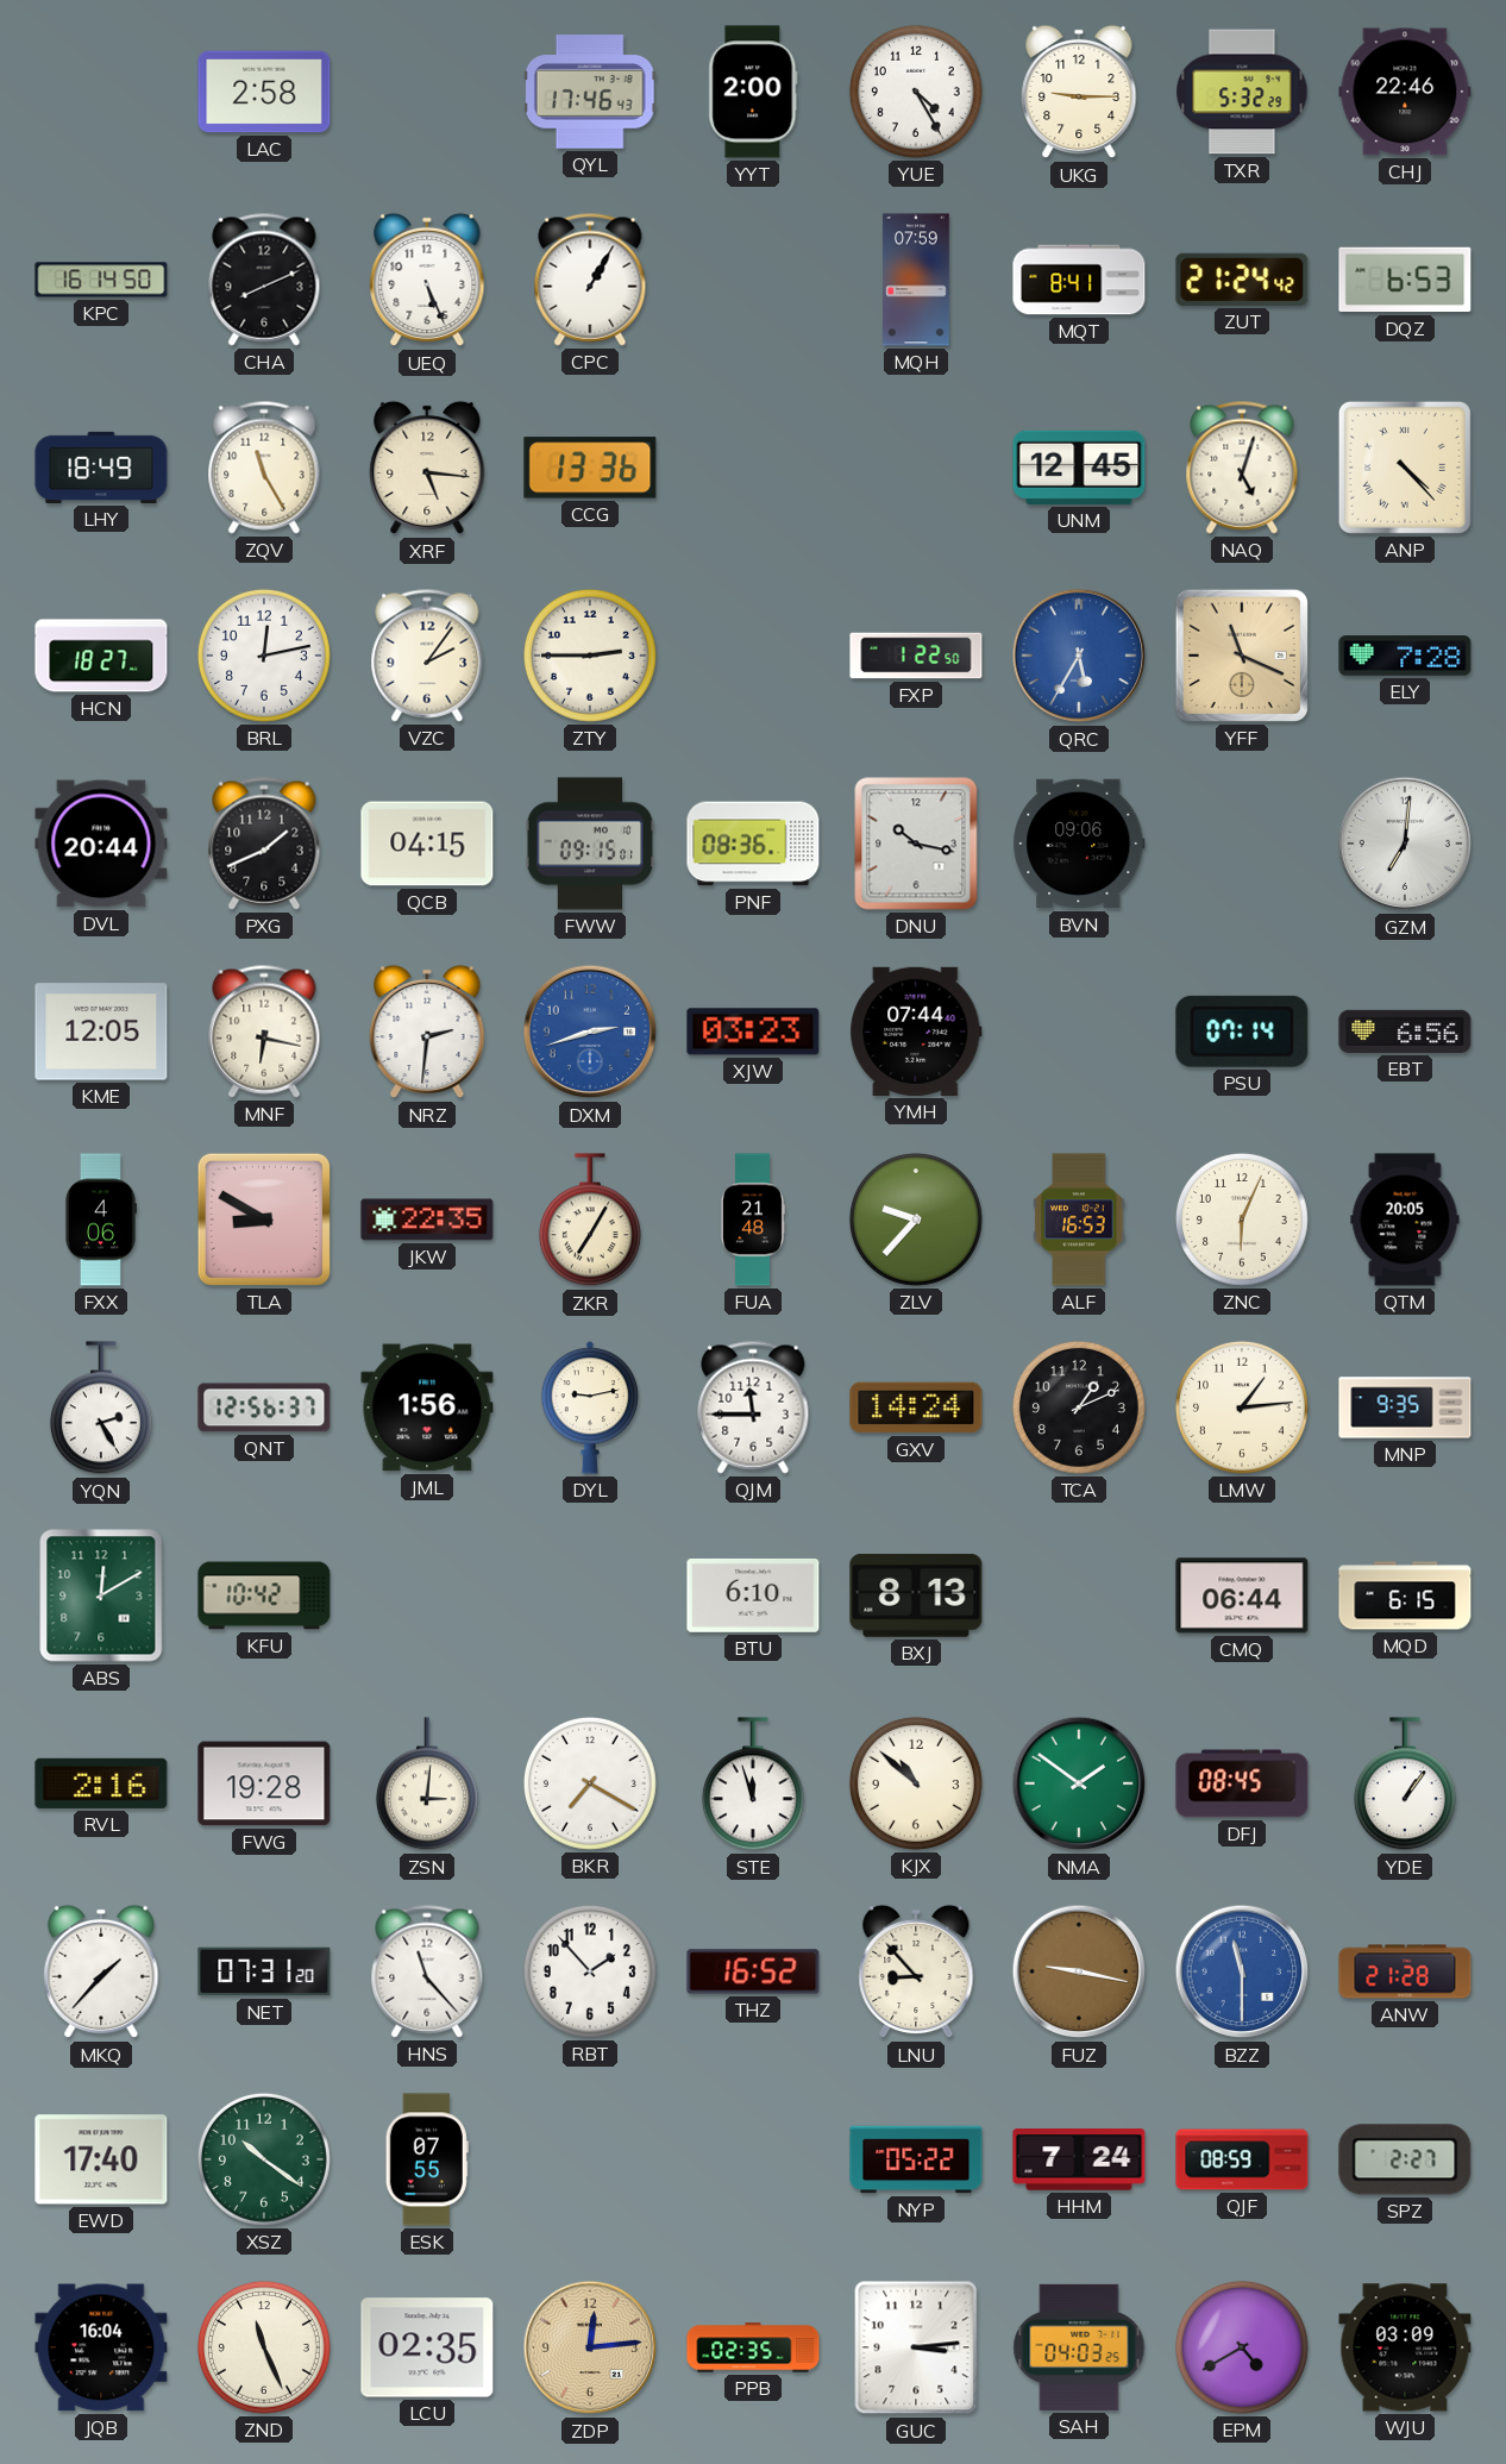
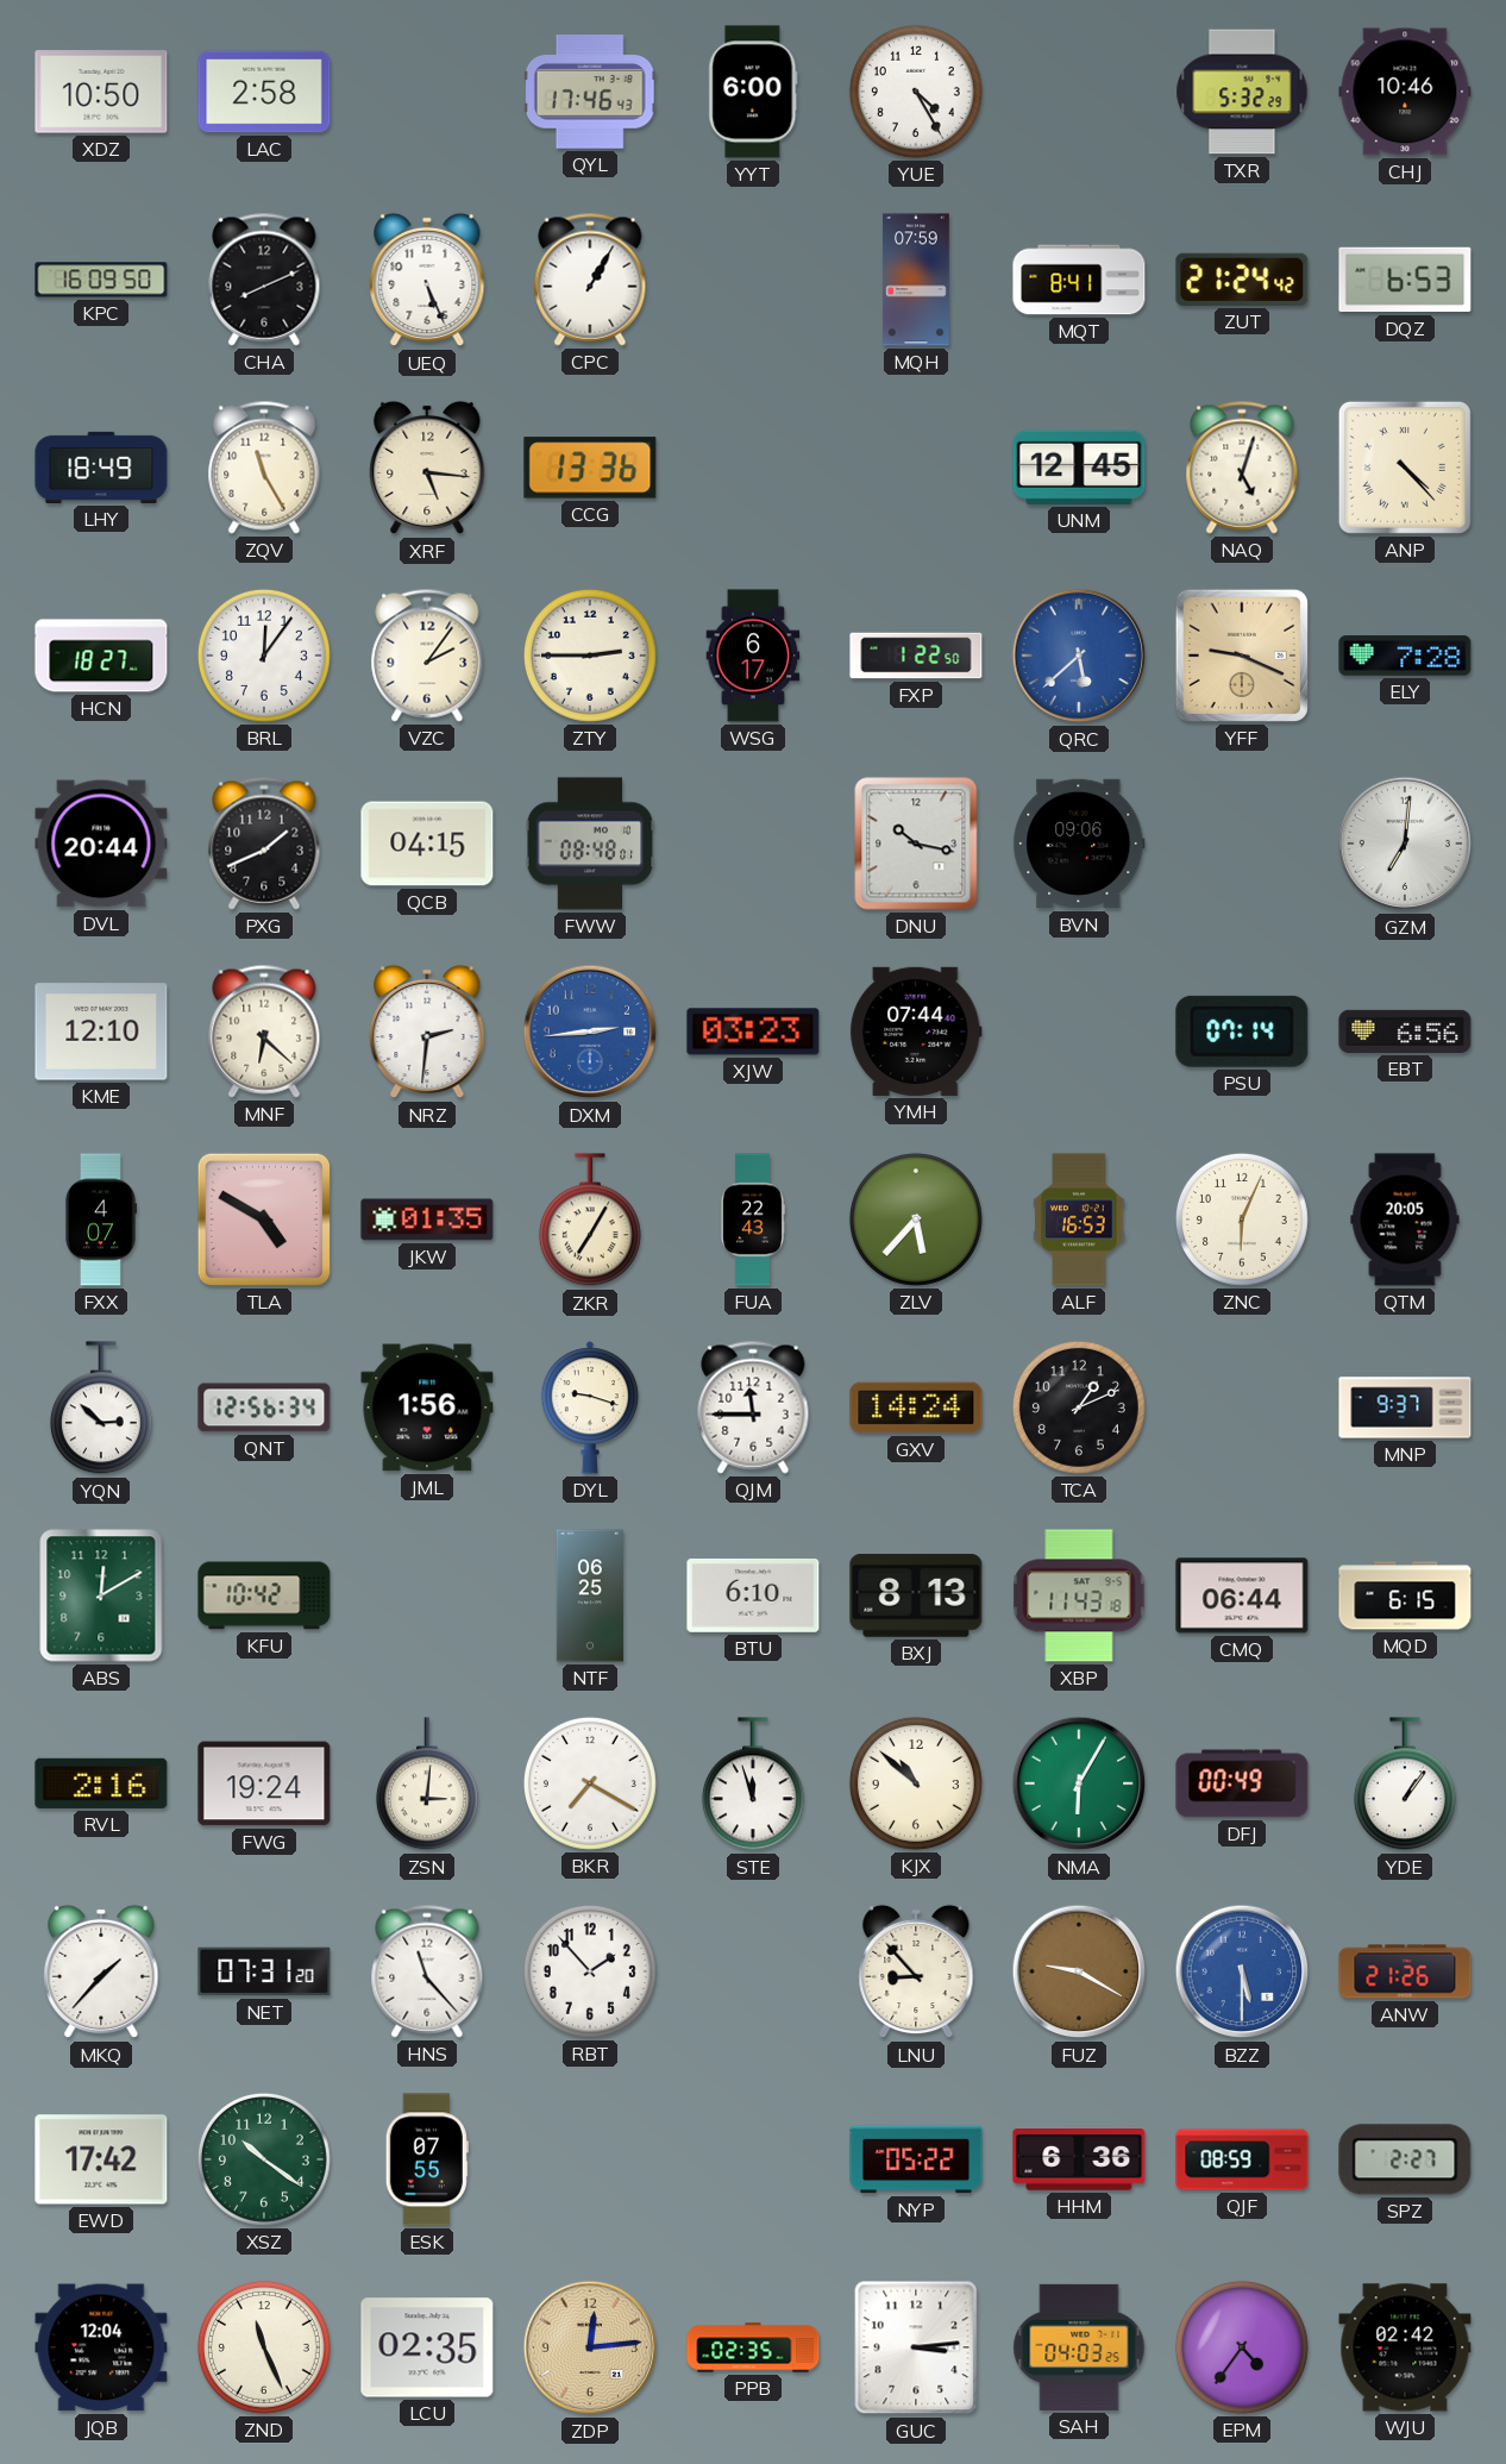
XDZ: none -> 10:50
YYT: 2:00 -> 6:00
UKG: 9:15 -> none
CHJ: 22:46 -> 10:46
KPC: 16:14 -> 16:09
BRL: 12:13 -> 12:06
WSG: none -> 6:17
QRC: 5:35 -> 5:38
YFF: 11:19 -> 9:19
FWW: 09:15 -> 08:48
PNF: 08:36 -> none
KME: 12:05 -> 12:10
MNF: 6:17 -> 6:22
DXM: 2:42 -> 2:44
FXX: 4:06 -> 4:07
TLA: 8:50 -> 4:50
JKW: 22:35 -> 01:35
FUA: 21:48 -> 22:43
ZLV: 9:37 -> 5:37
YQN: 2:25 -> 2:52
QNT: 12:56:37 -> 12:56:34
DYL: 9:13 -> 9:18
LMW: 1:14 -> none
MNP: 9:35 -> 9:37
NTF: none -> 06:25
XBP: none -> 11:43
FWG: 19:28 -> 19:24
NMA: 1:51 -> 6:05
DFJ: 08:45 -> 00:49
THZ: 16:52 -> none
FUZ: 9:17 -> 9:20
BZZ: 11:30 -> 5:30
ANW: 21:28 -> 21:26
EWD: 17:40 -> 17:42
HHM: 7:24 -> 6:36
JQB: 16:04 -> 12:04
EPM: 4:40 -> 4:36
WJU: 03:09 -> 02:42
